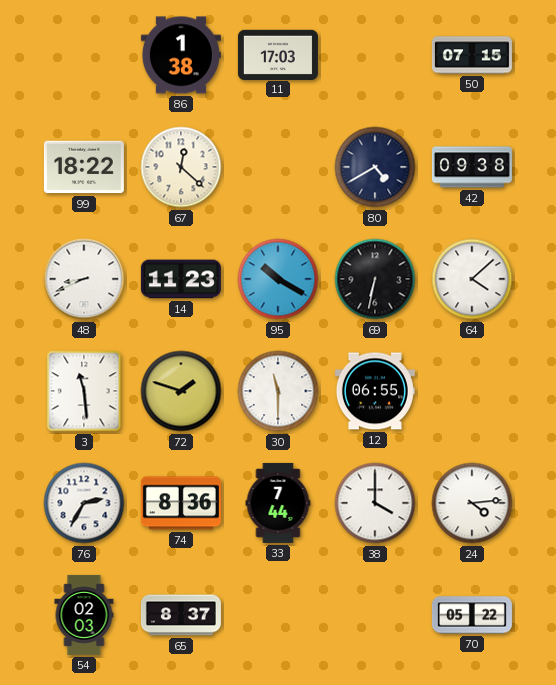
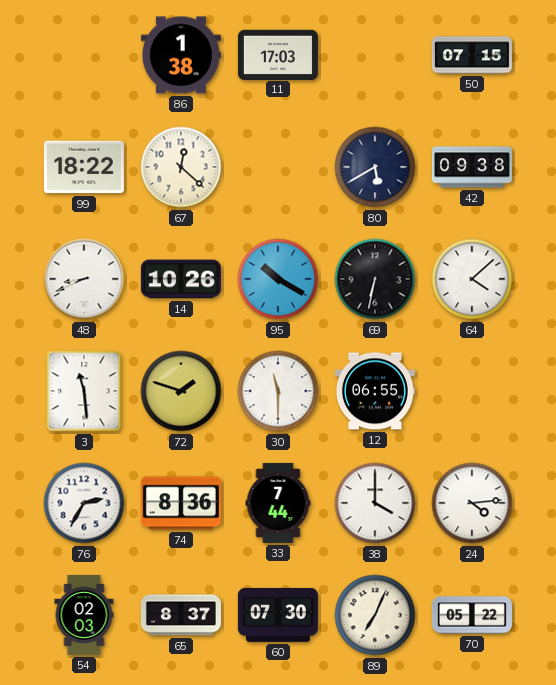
80: 4:40 -> 5:40
14: 11:23 -> 10:26
60: none -> 07:30
89: none -> 7:04
